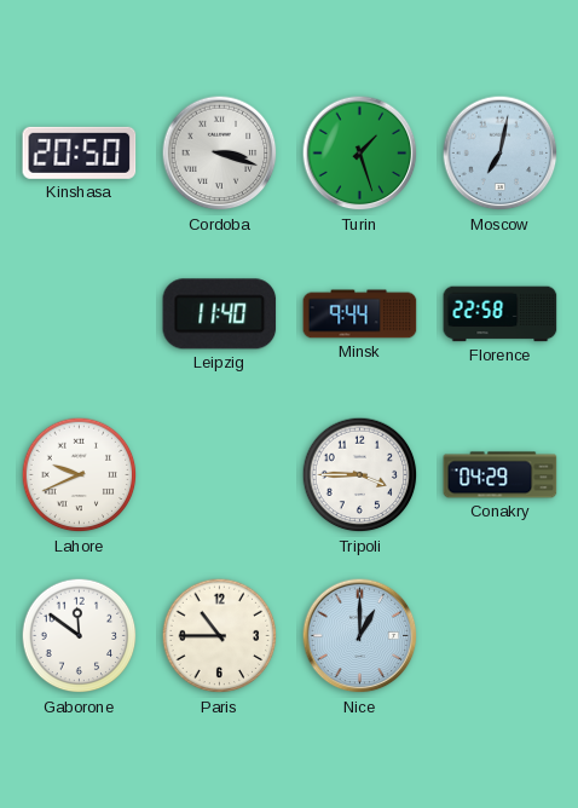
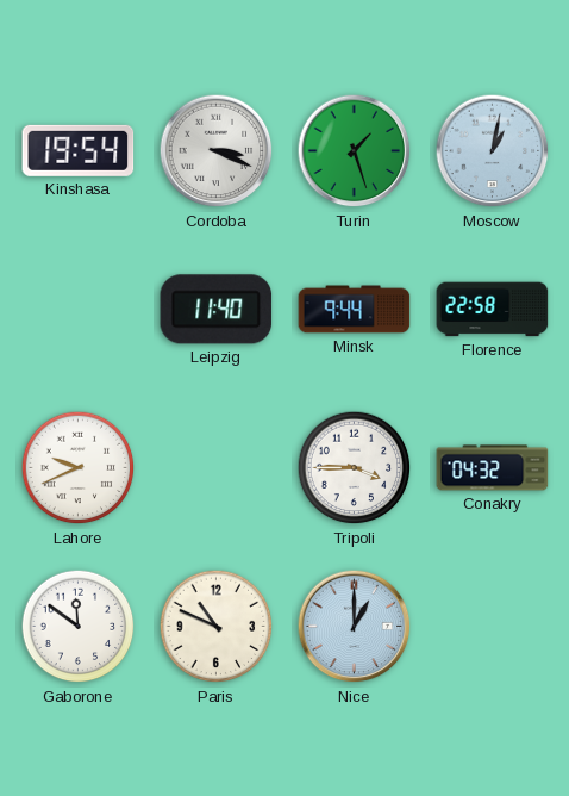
Kinshasa: 20:50 -> 19:54
Cordoba: 3:18 -> 3:19
Moscow: 7:02 -> 1:02
Conakry: 04:29 -> 04:32
Paris: 10:45 -> 10:49
